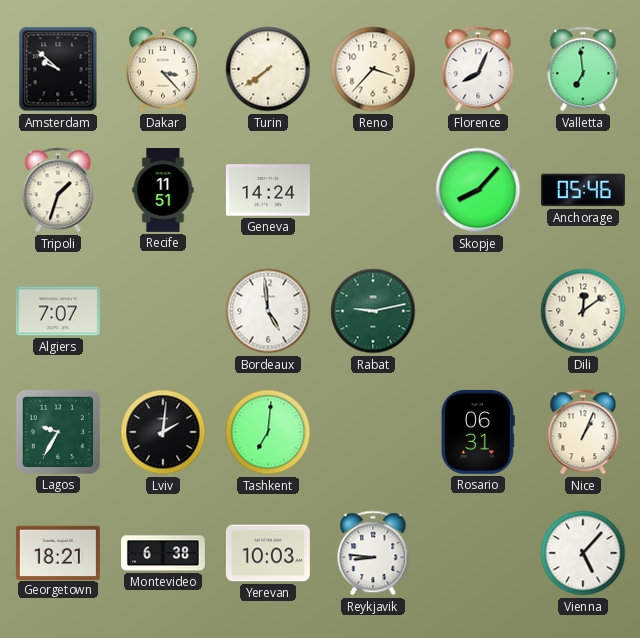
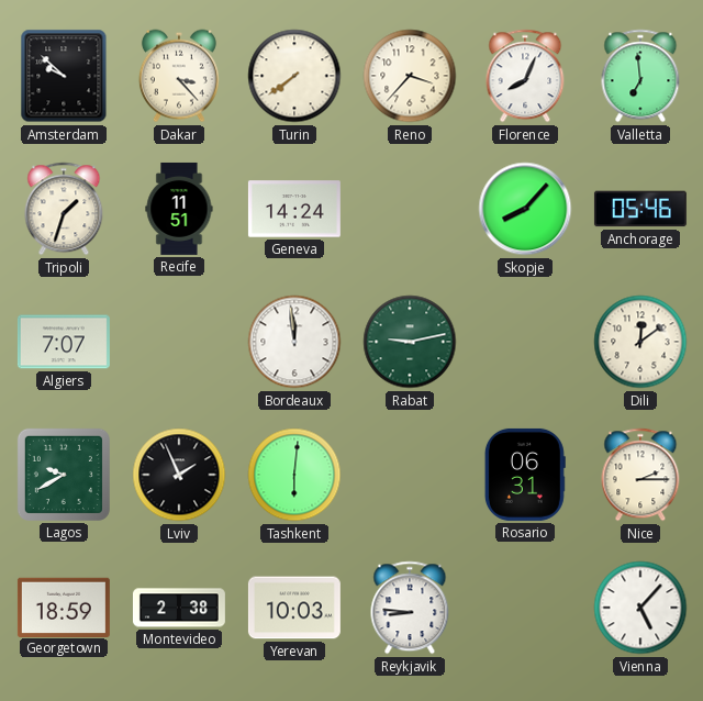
Bordeaux: 4:59 -> 11:59
Lagos: 9:35 -> 9:40
Lviv: 2:01 -> 1:56
Tashkent: 7:01 -> 6:01
Nice: 1:04 -> 2:15
Georgetown: 18:21 -> 18:59
Montevideo: 6:38 -> 2:38
